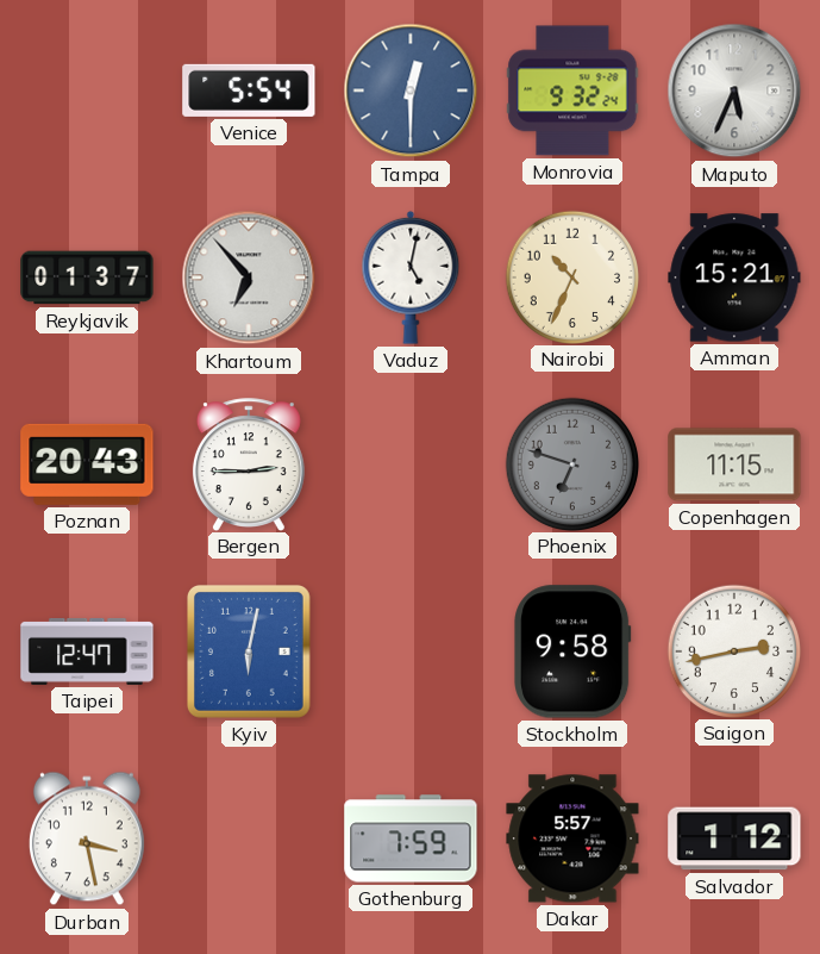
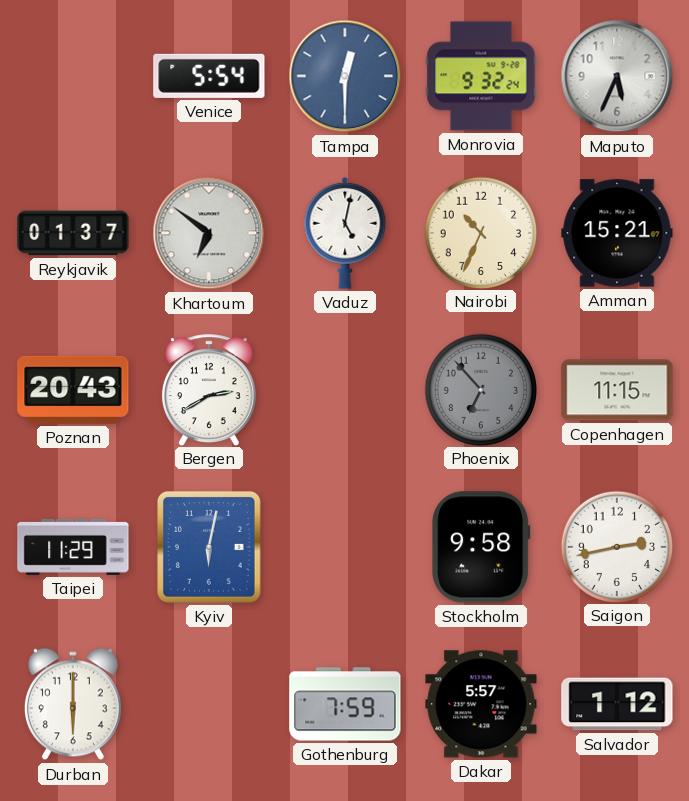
Khartoum: 6:53 -> 6:51
Bergen: 2:45 -> 2:40
Phoenix: 6:48 -> 6:53
Taipei: 12:47 -> 11:29
Durban: 3:28 -> 6:00
